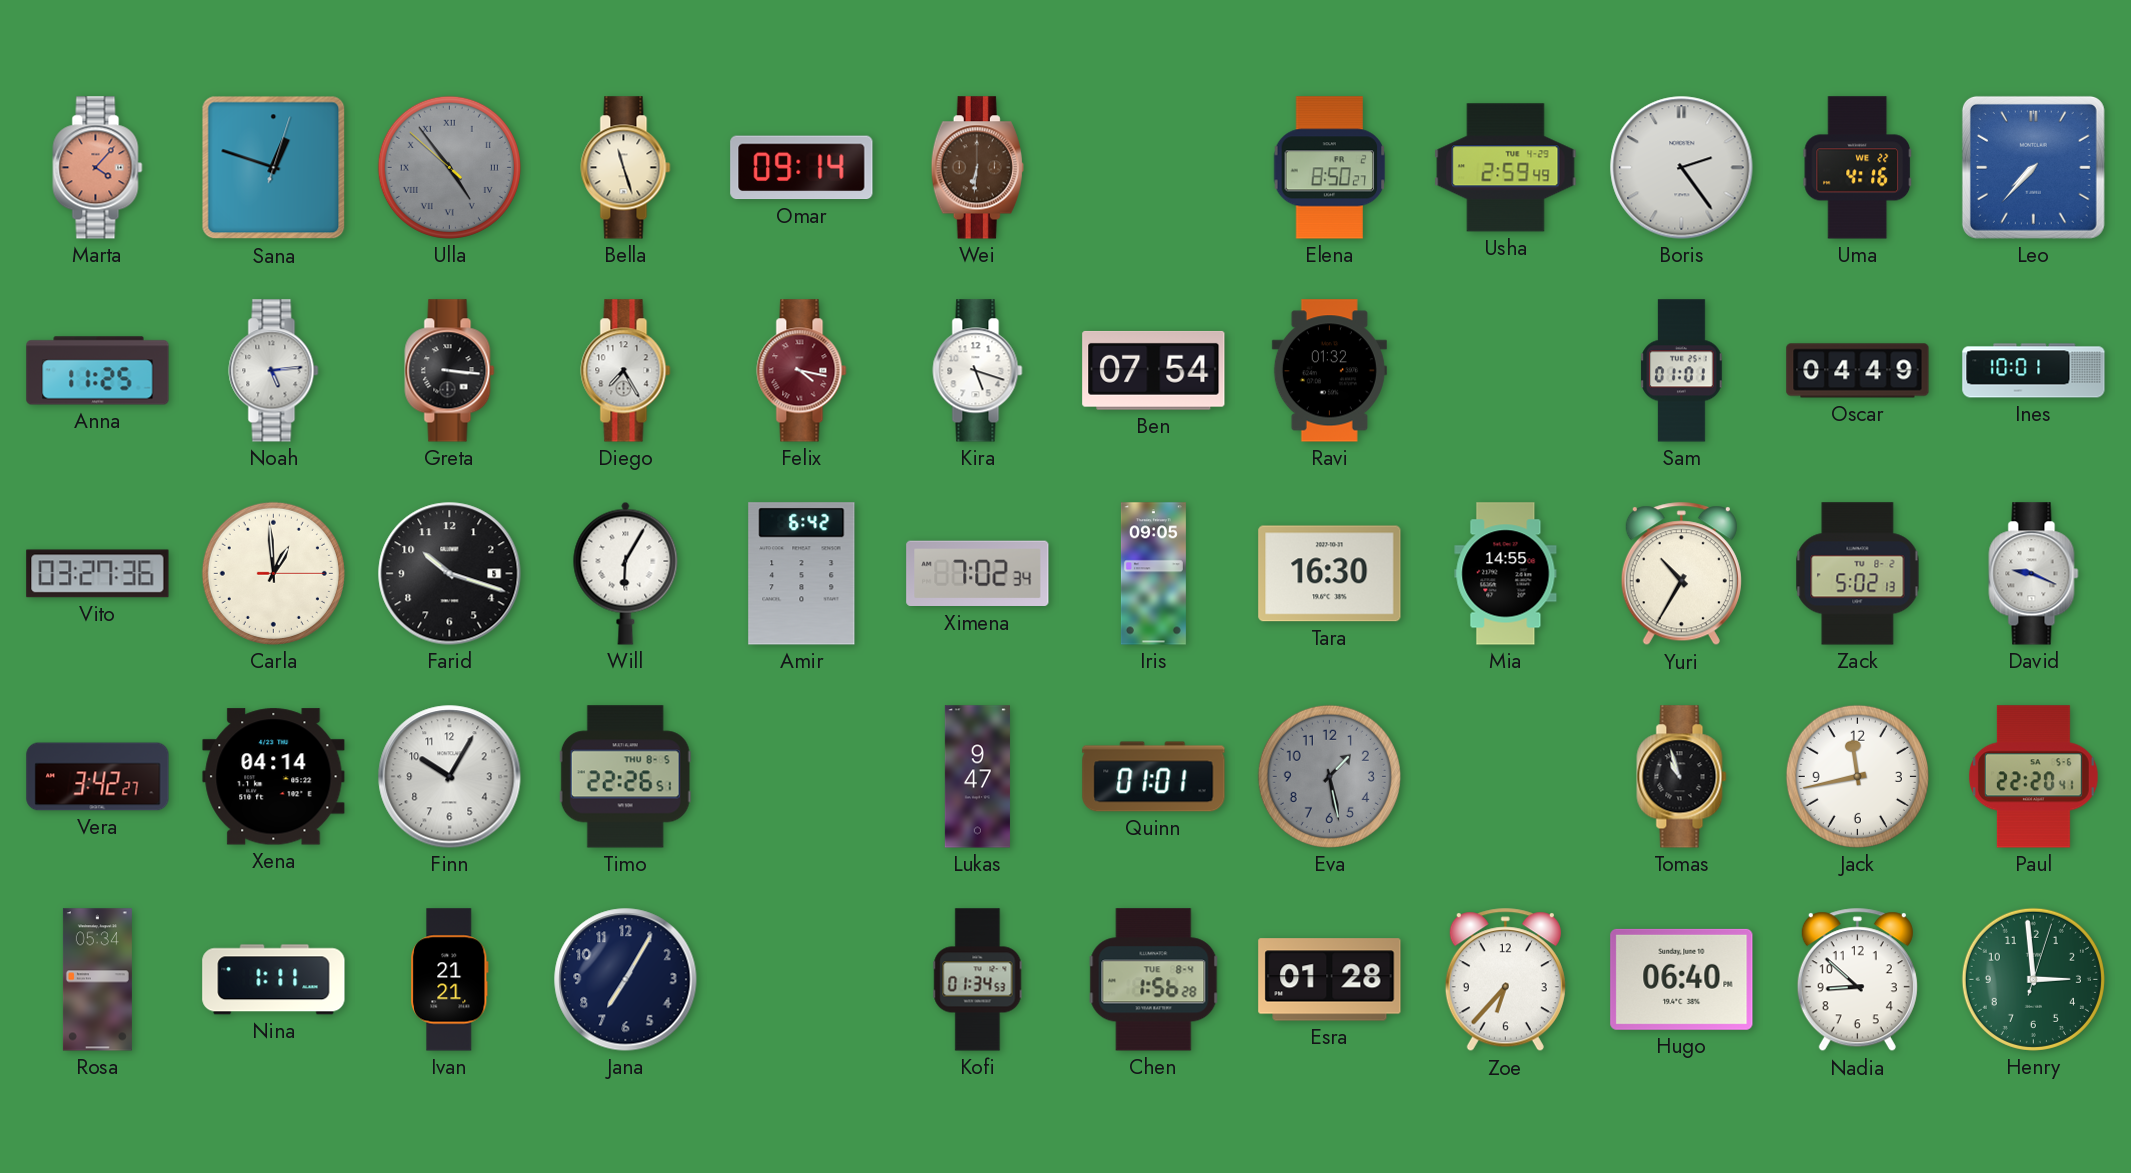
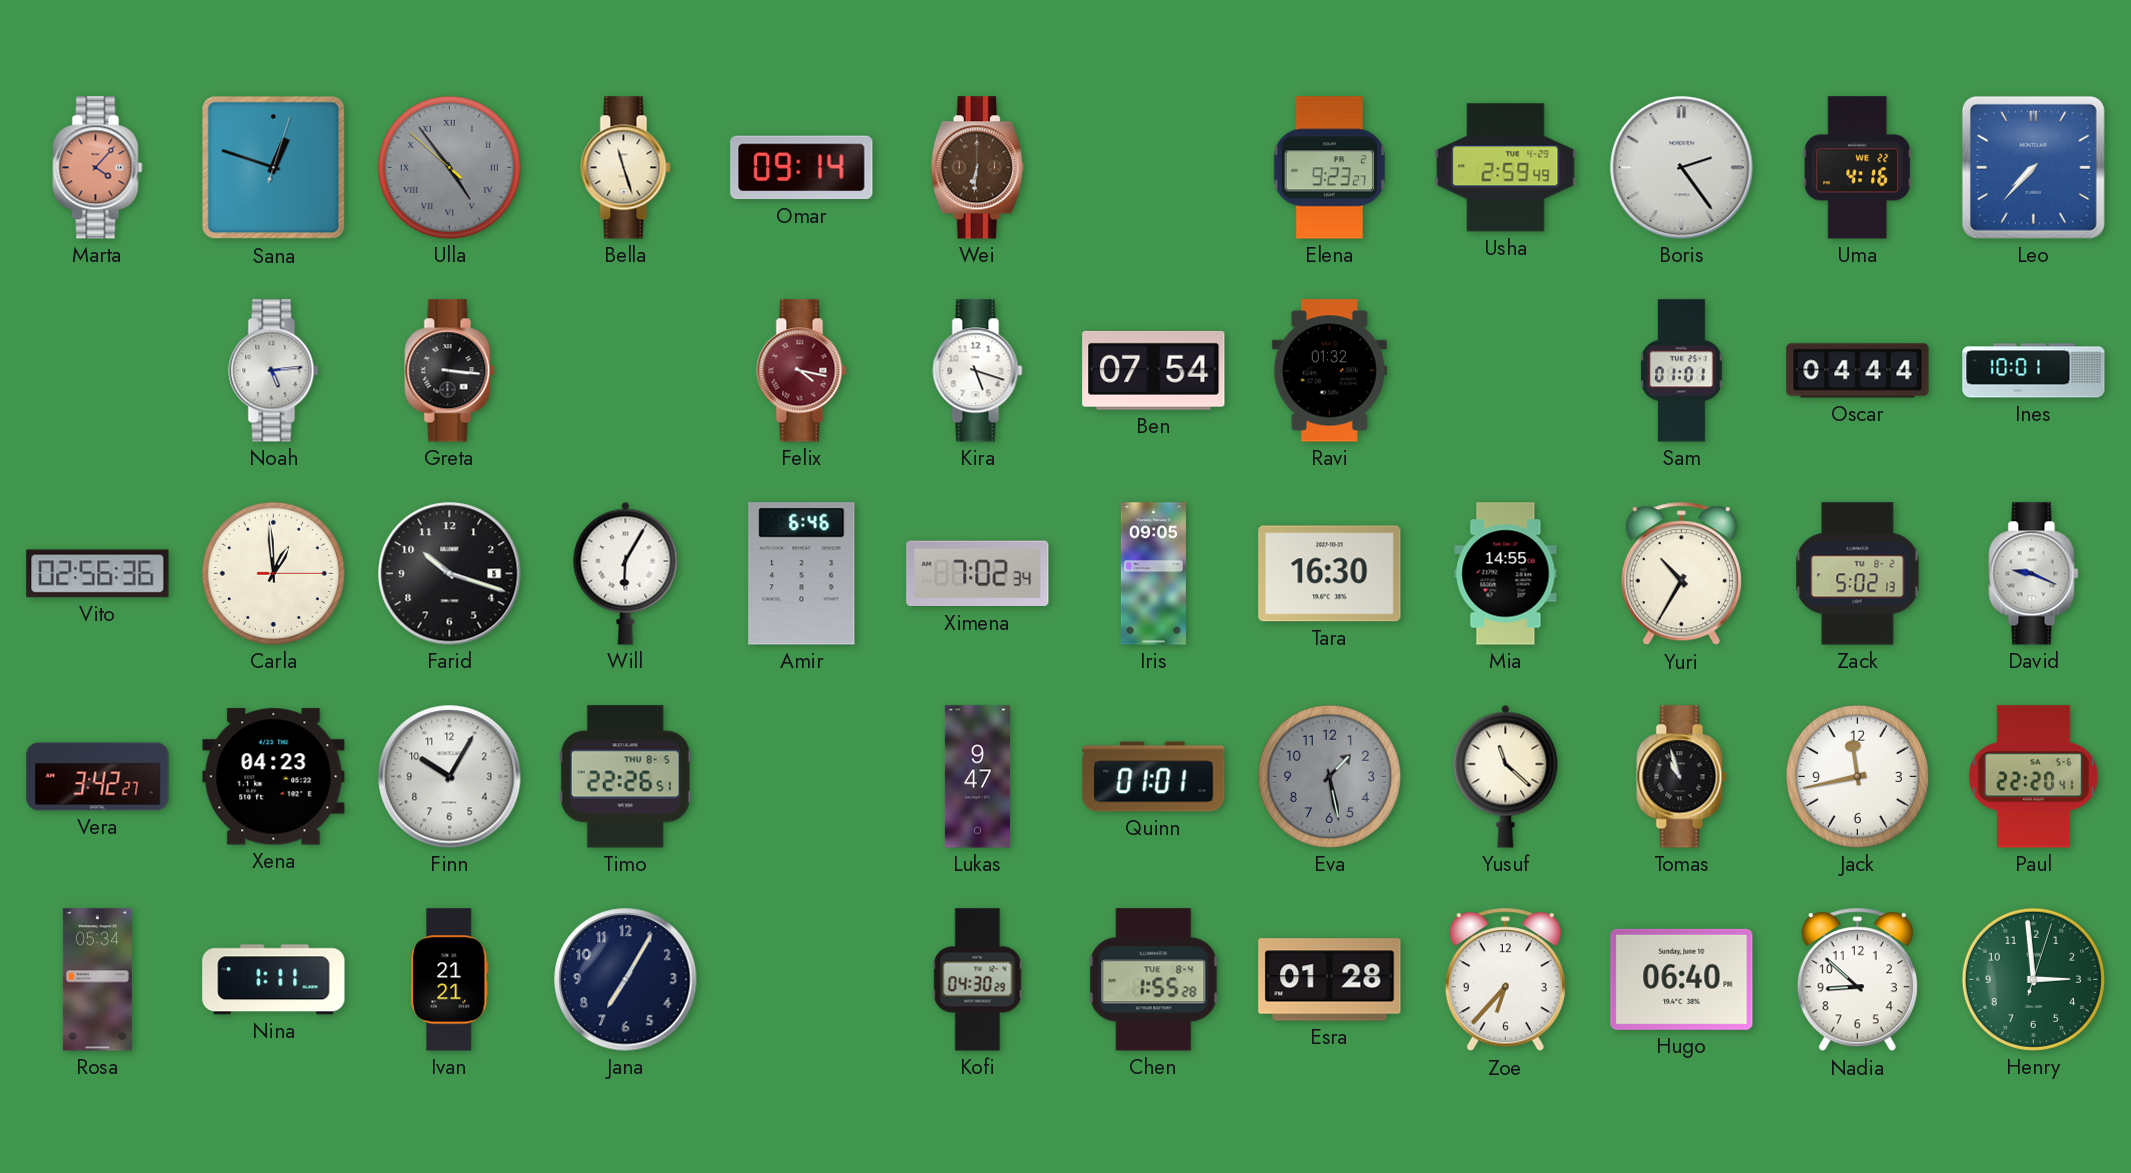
Elena: 8:50 -> 9:23
Anna: 11:25 -> none
Diego: 7:25 -> none
Oscar: 04:49 -> 04:44
Vito: 03:27 -> 02:56
Amir: 6:42 -> 6:46
Xena: 04:14 -> 04:23
Yusuf: none -> 11:22
Kofi: 01:34 -> 04:30
Chen: 1:56 -> 1:55
